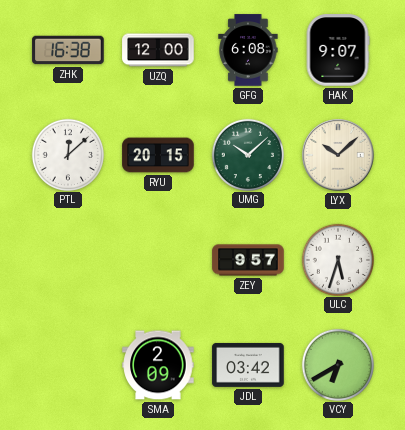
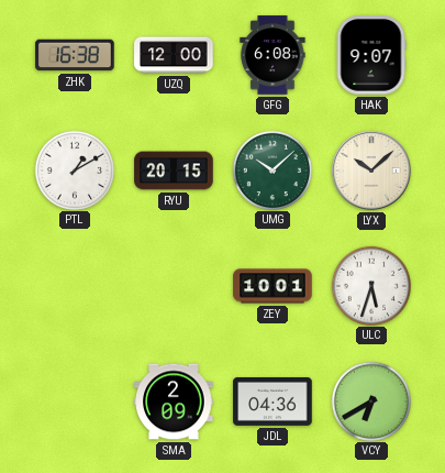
PTL: 12:08 -> 1:10
ZEY: 9:57 -> 10:01
JDL: 03:42 -> 04:36
